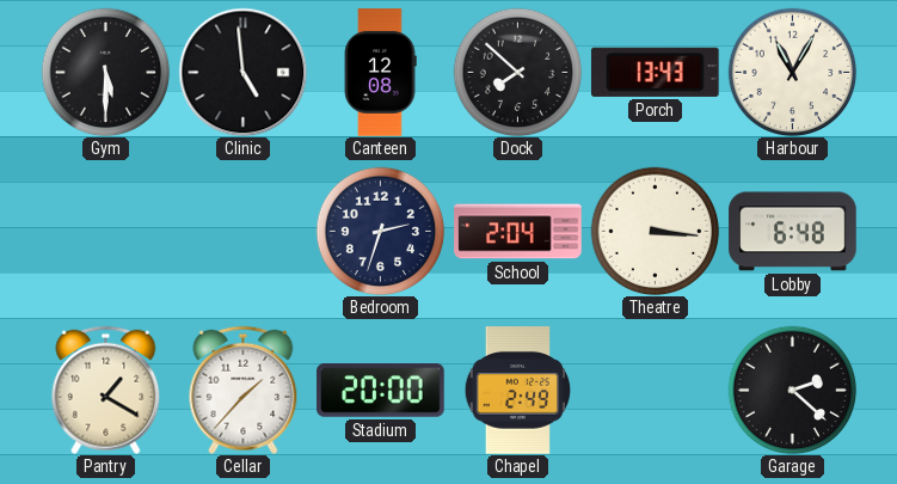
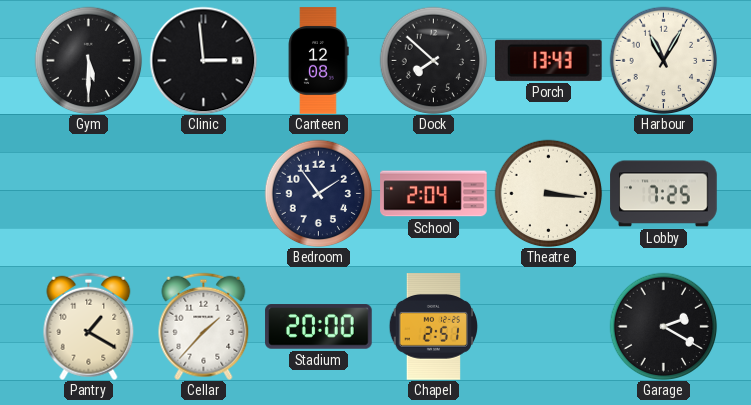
Clinic: 4:59 -> 2:59
Bedroom: 2:33 -> 1:54
Lobby: 6:48 -> 7:25
Chapel: 2:49 -> 2:51
Garage: 2:22 -> 2:20
